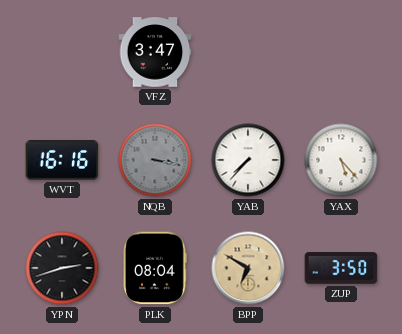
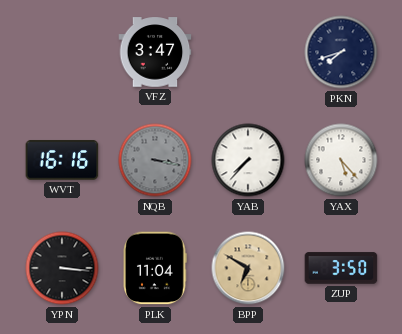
PKN: none -> 7:42
YPN: 2:42 -> 3:16
PLK: 08:04 -> 11:04
